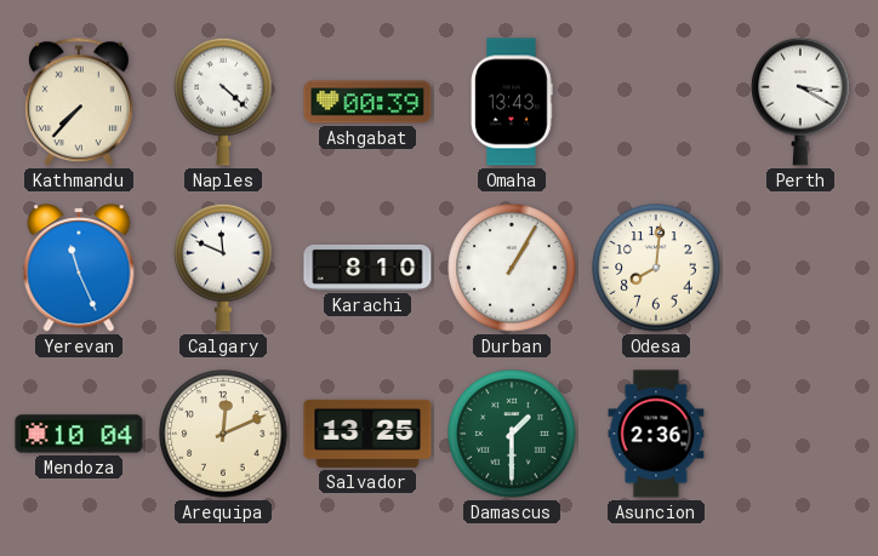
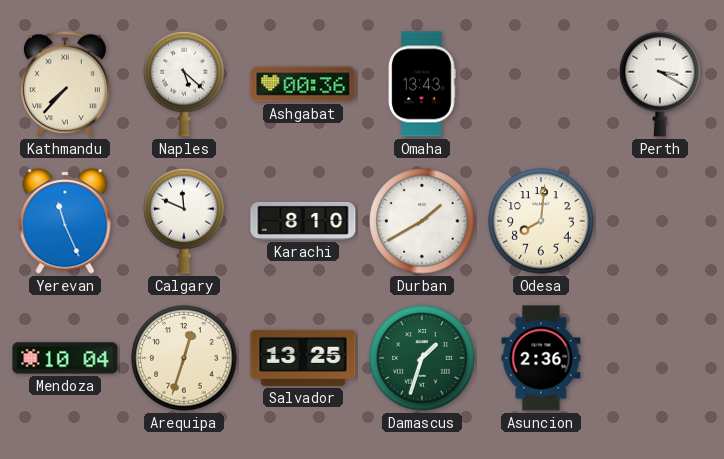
Naples: 4:22 -> 5:22
Ashgabat: 00:39 -> 00:36
Durban: 1:05 -> 1:40
Arequipa: 12:11 -> 12:33
Damascus: 1:30 -> 1:33
